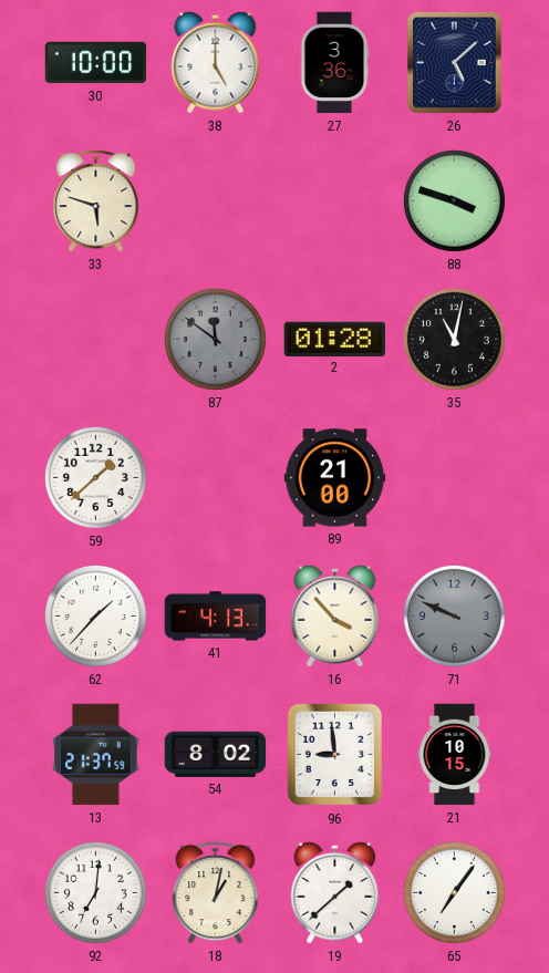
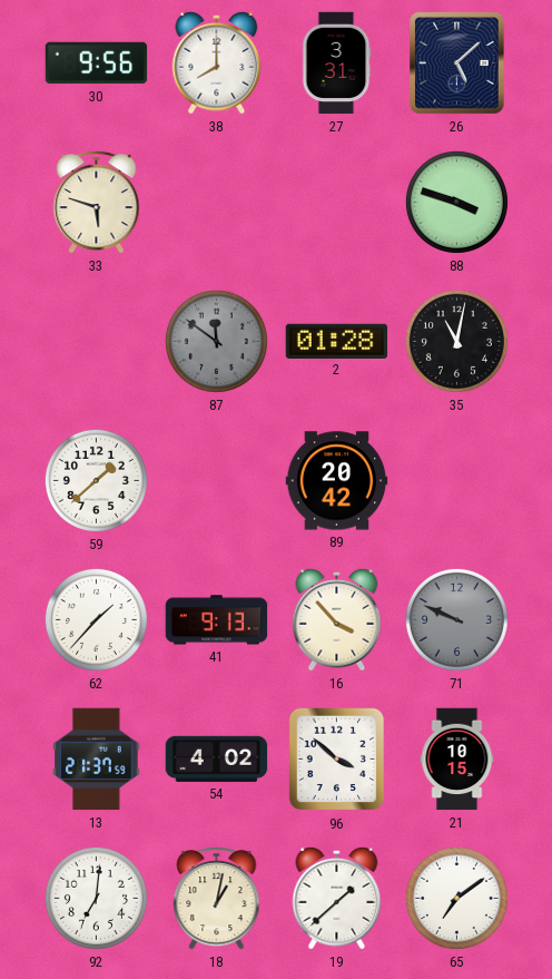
30: 10:00 -> 9:56
38: 5:00 -> 8:00
27: 3:36 -> 3:31
89: 21:00 -> 20:42
41: 4:13 -> 9:13
54: 8:02 -> 4:02
96: 8:59 -> 3:52
65: 7:06 -> 7:09
